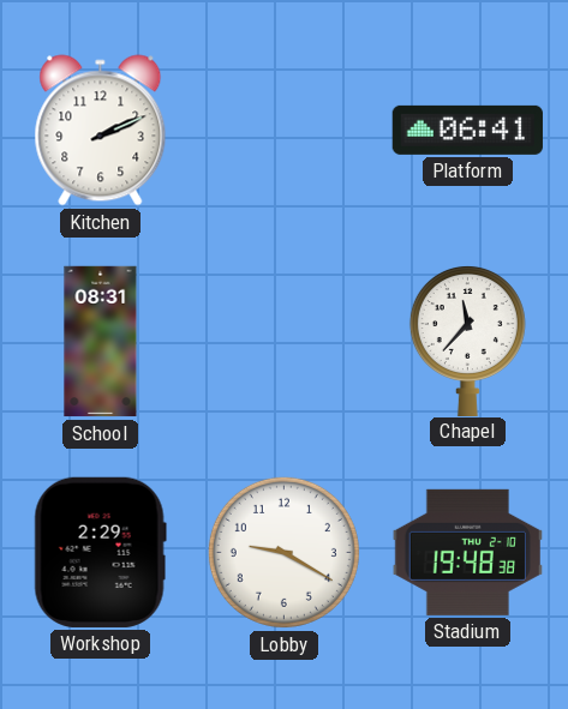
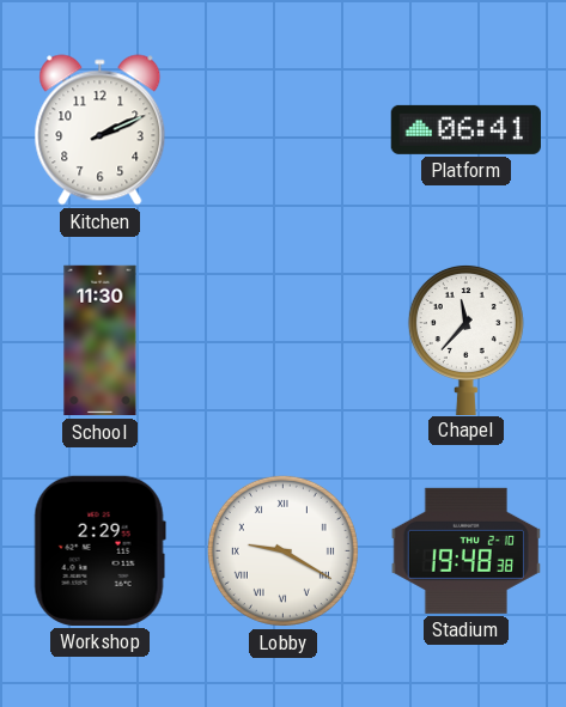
School: 08:31 -> 11:30
Lobby numerals: Arabic -> Roman
